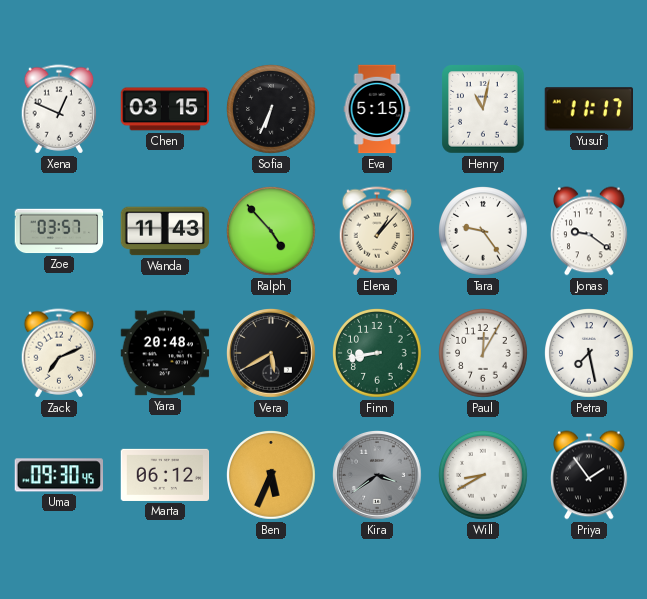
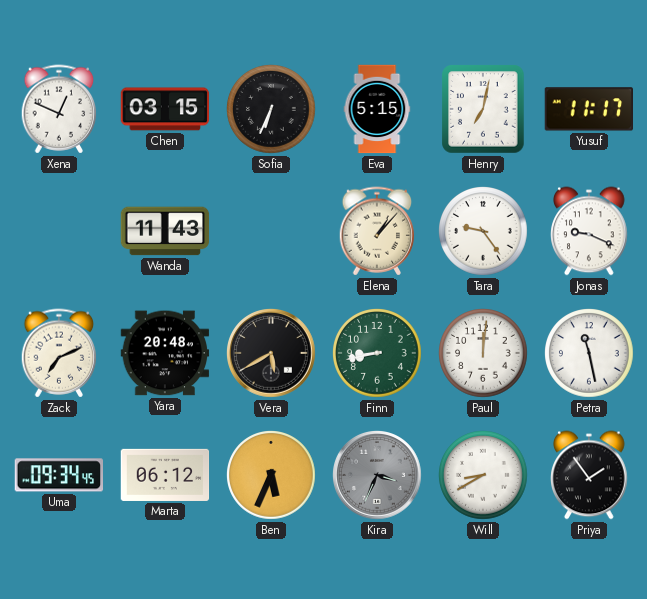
Henry: 11:02 -> 7:02
Zoe: 03:57 -> none
Ralph: 4:53 -> none
Jonas: 9:21 -> 9:19
Paul: 12:05 -> 12:01
Petra: 7:28 -> 11:28
Uma: 09:30 -> 09:34
Kira: 3:39 -> 3:34
